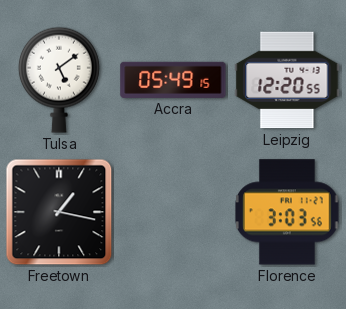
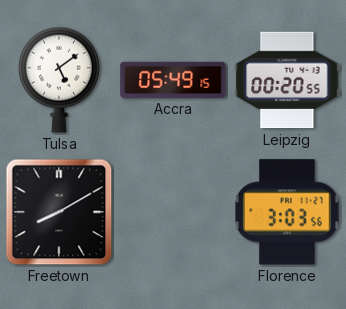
Leipzig: 12:20 -> 00:20
Freetown: 1:17 -> 8:10
